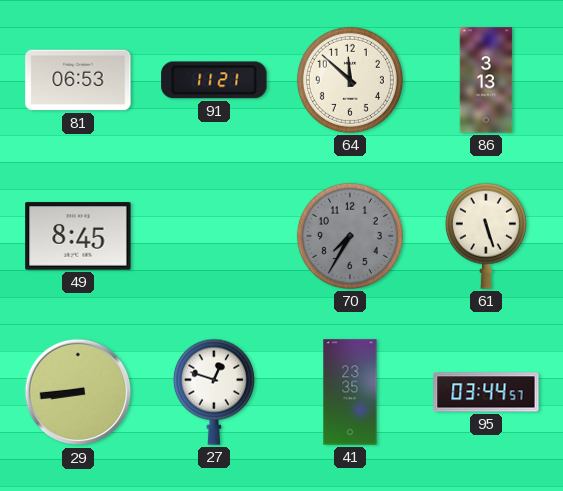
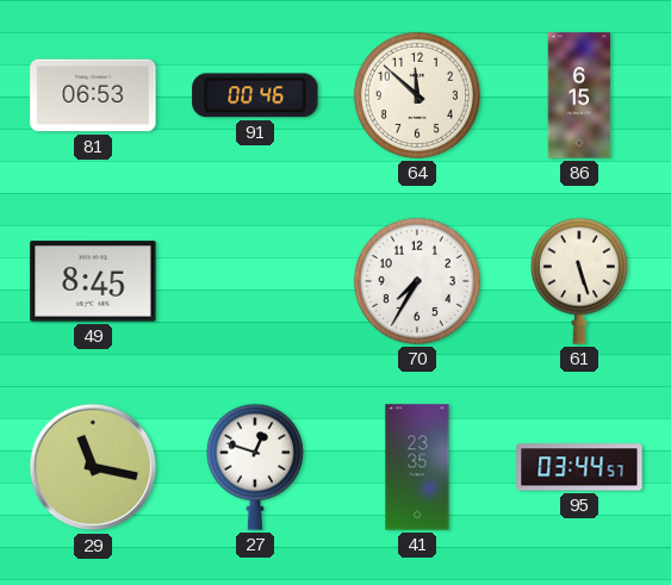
91: 11:21 -> 00:46
86: 3:13 -> 6:15
70 dial: grey -> white
29: 8:44 -> 11:17
